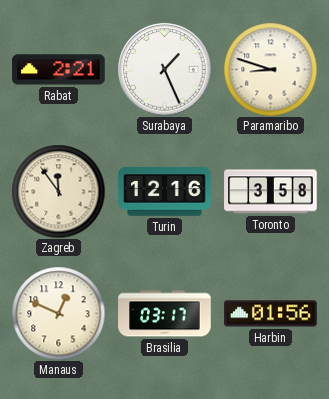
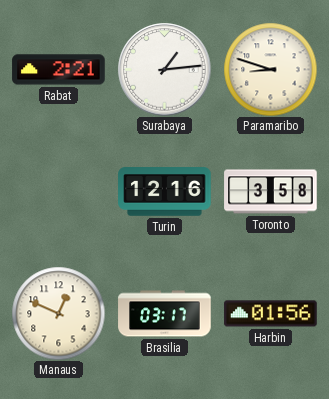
Surabaya: 1:26 -> 1:14
Zagreb: 11:54 -> none
